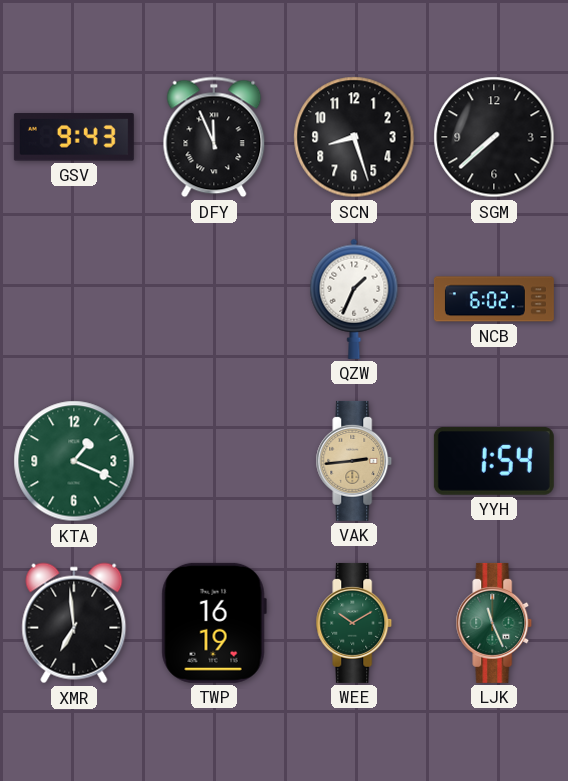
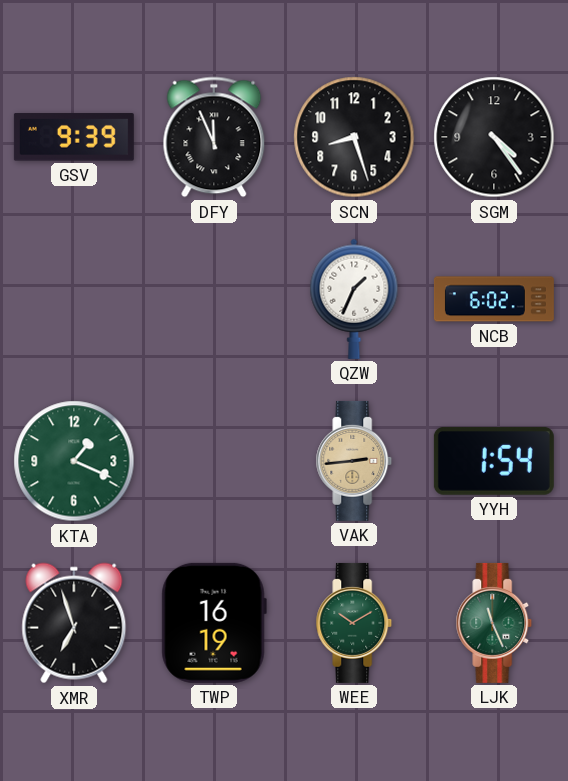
GSV: 9:43 -> 9:39
SGM: 7:38 -> 4:24
XMR: 6:59 -> 6:57
